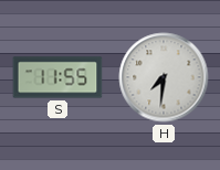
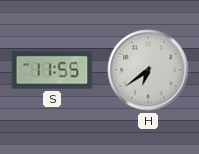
H: 7:31 -> 6:39
